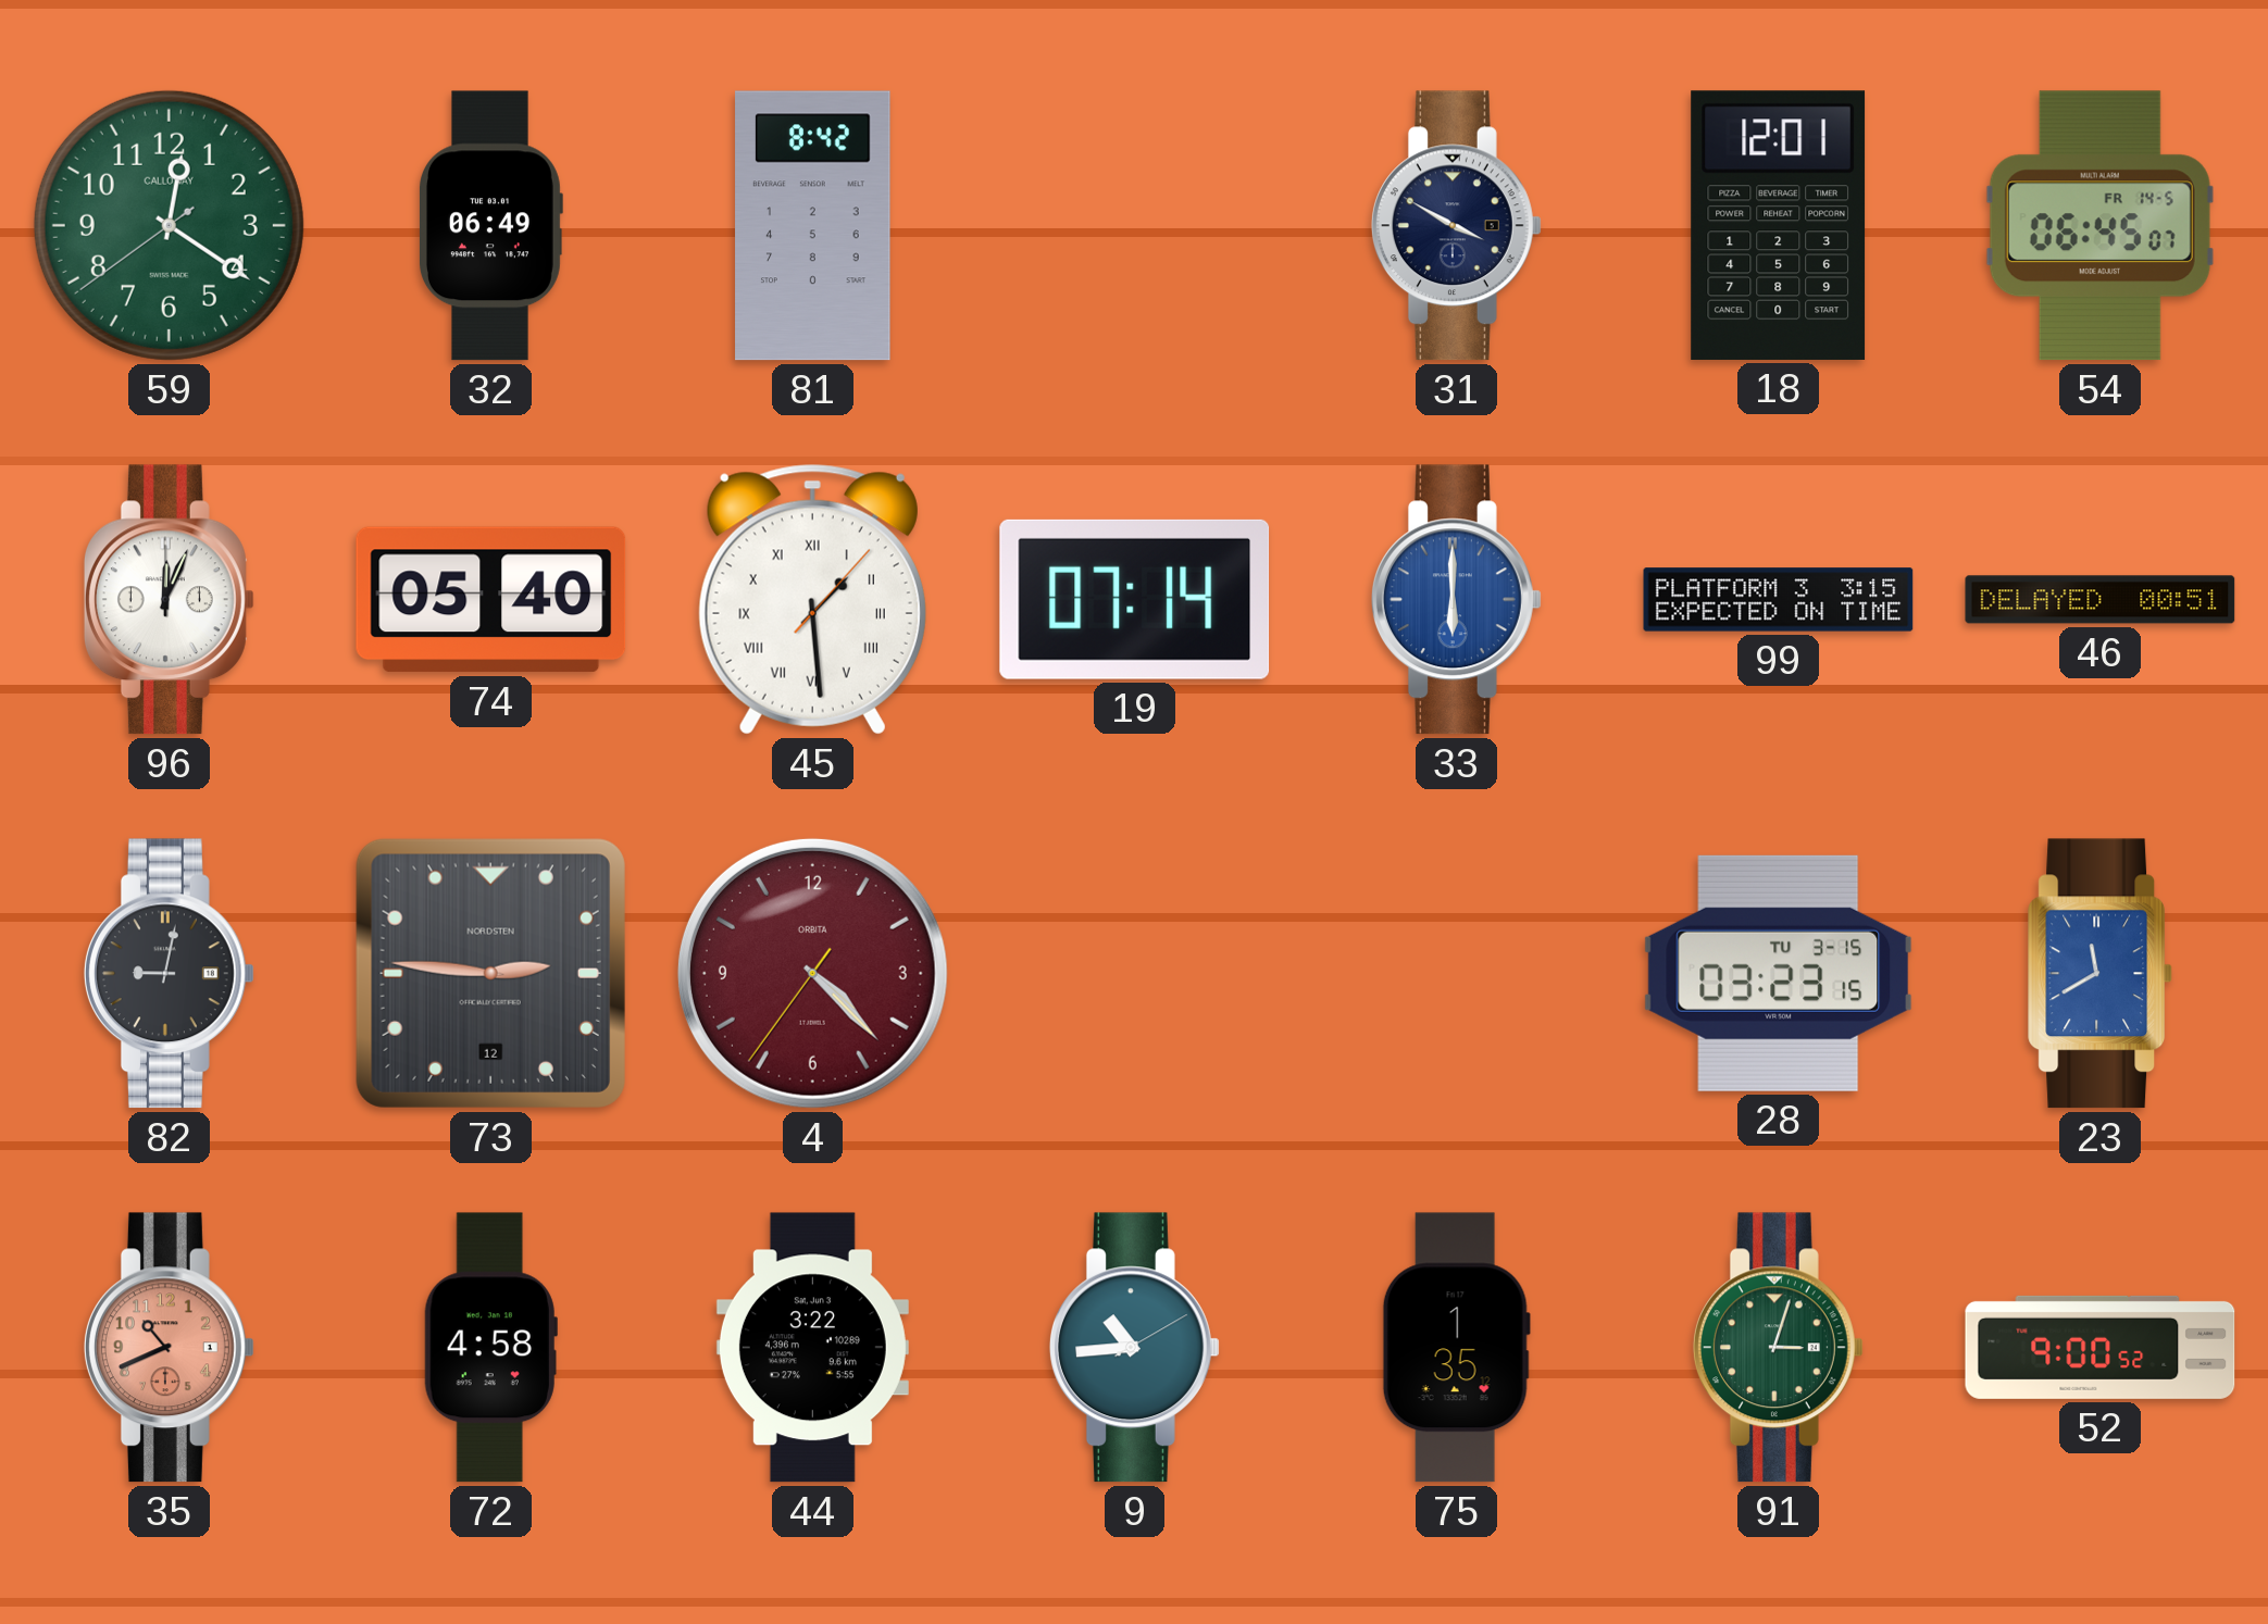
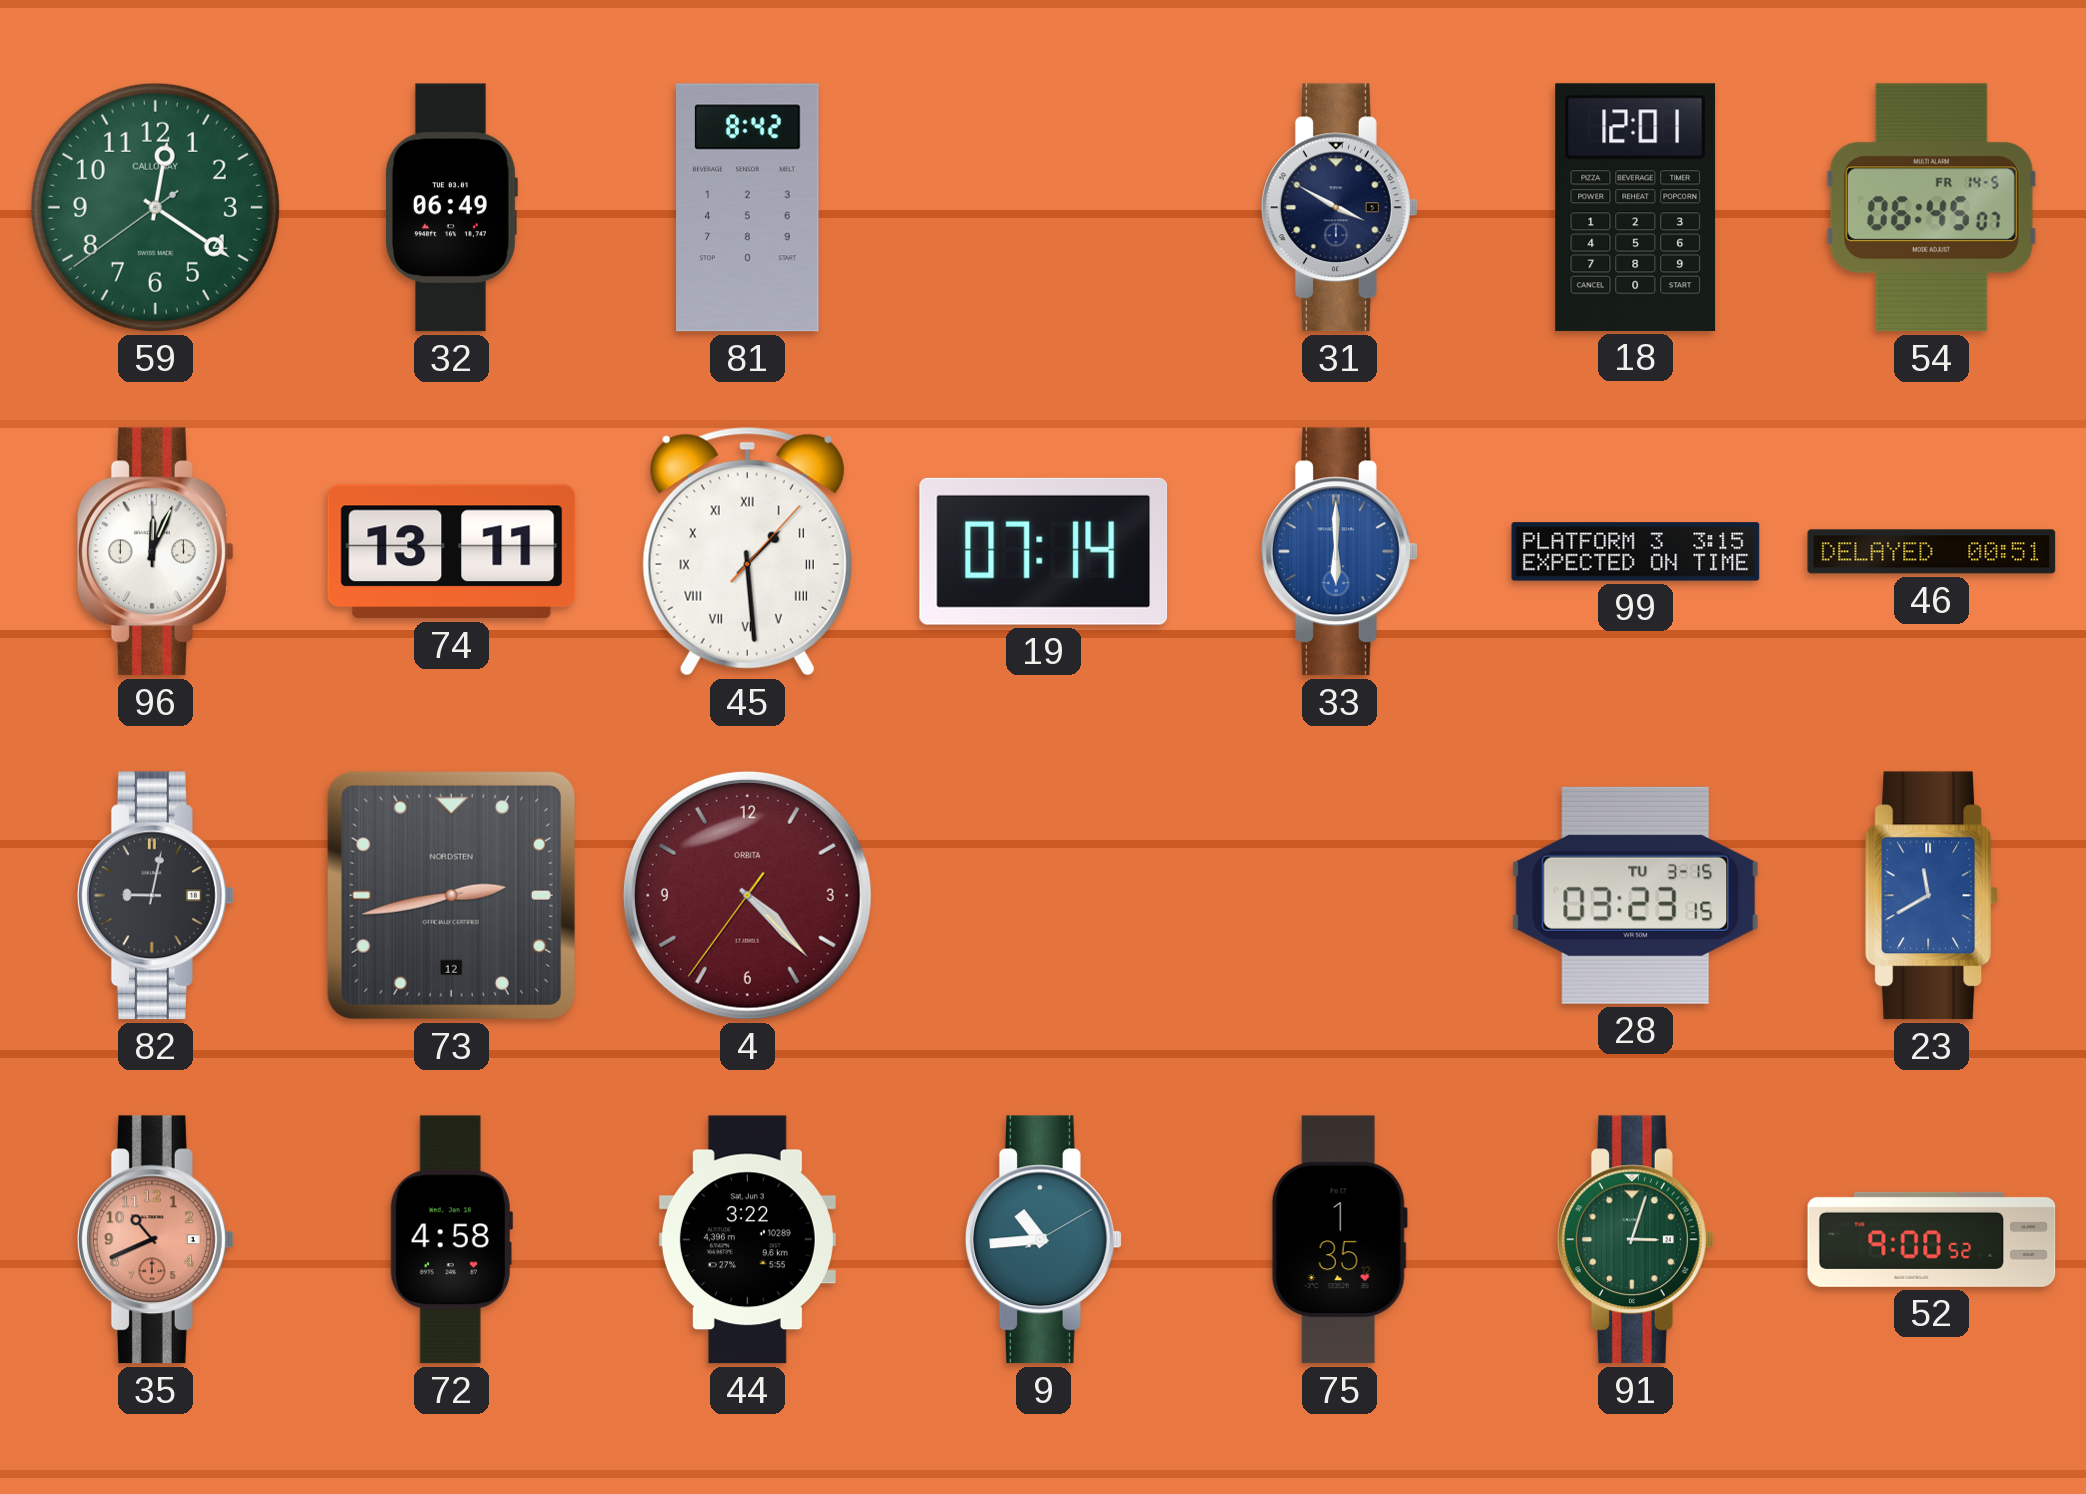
74: 05:40 -> 13:11
73: 2:46 -> 2:43
